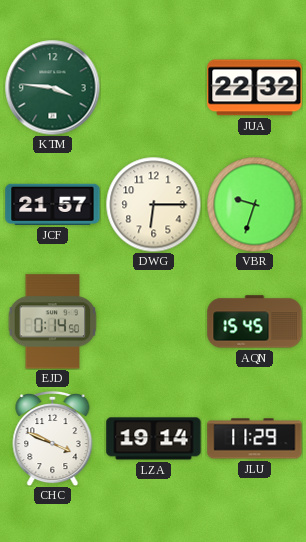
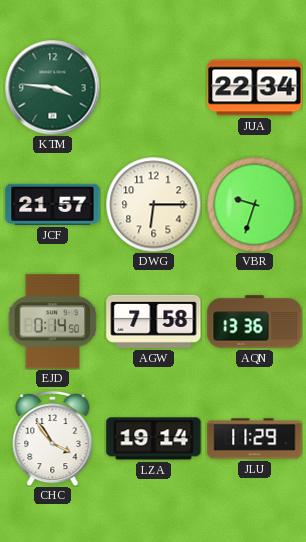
JUA: 22:32 -> 22:34
AGW: none -> 7:58
AQN: 15:45 -> 13:36
CHC: 3:49 -> 3:54
